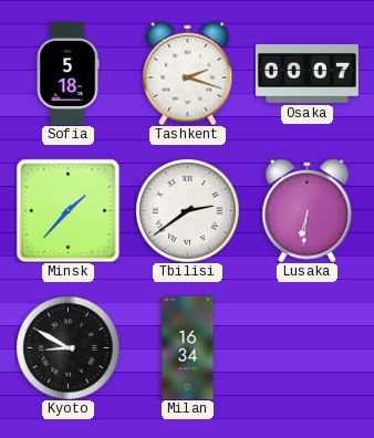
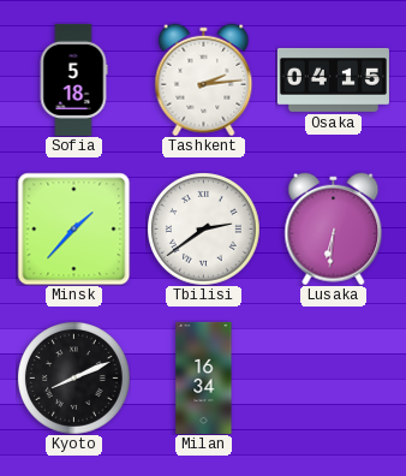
Tashkent: 2:18 -> 2:14
Osaka: 00:07 -> 04:15
Kyoto: 8:50 -> 8:11
